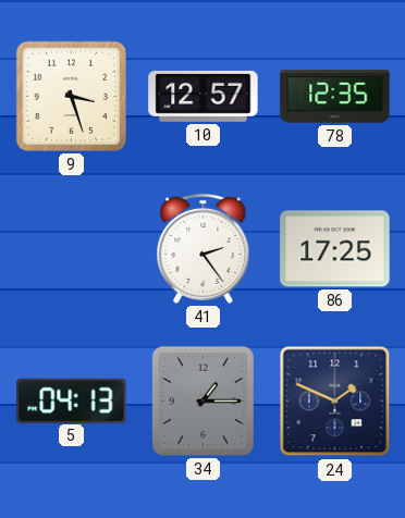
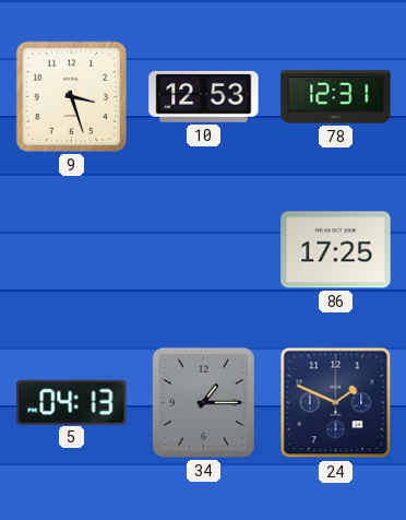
10: 12:57 -> 12:53
78: 12:35 -> 12:31
41: 2:24 -> none
